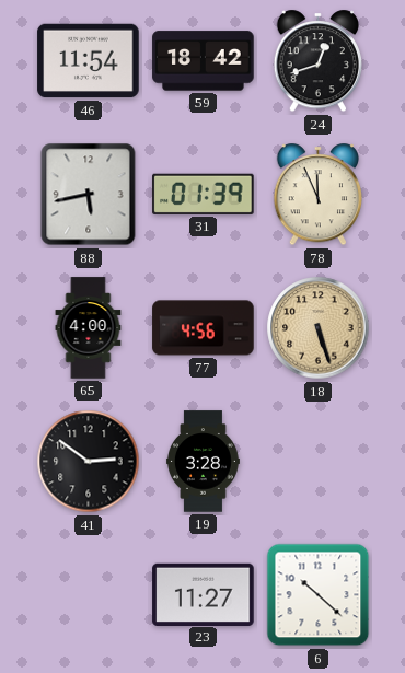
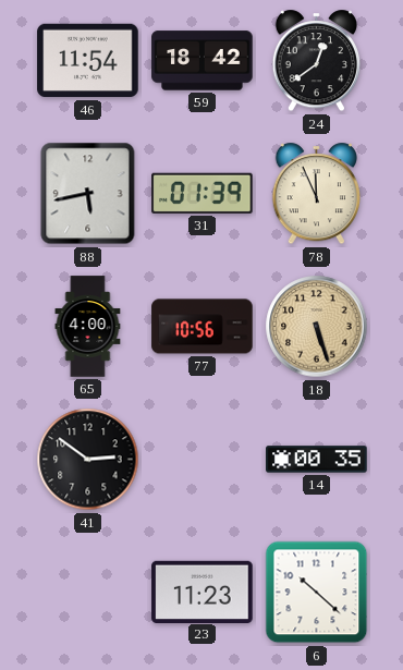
24: 12:42 -> 12:39
77: 4:56 -> 10:56
19: 3:28 -> none
14: none -> 00:35
23: 11:27 -> 11:23
